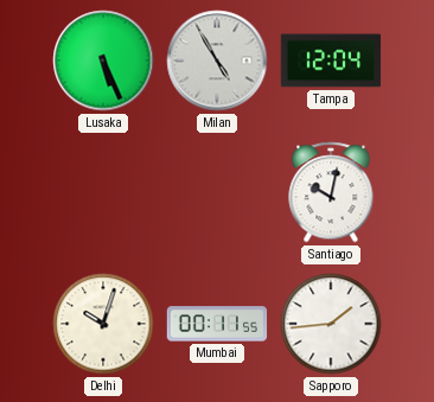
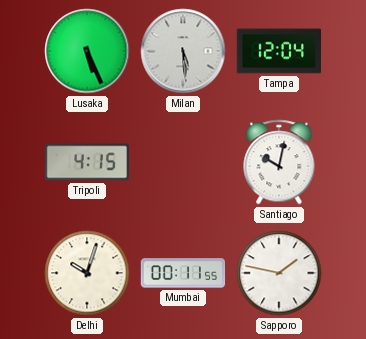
Milan: 4:55 -> 5:29
Tripoli: none -> 4:15
Sapporo: 1:44 -> 1:47
